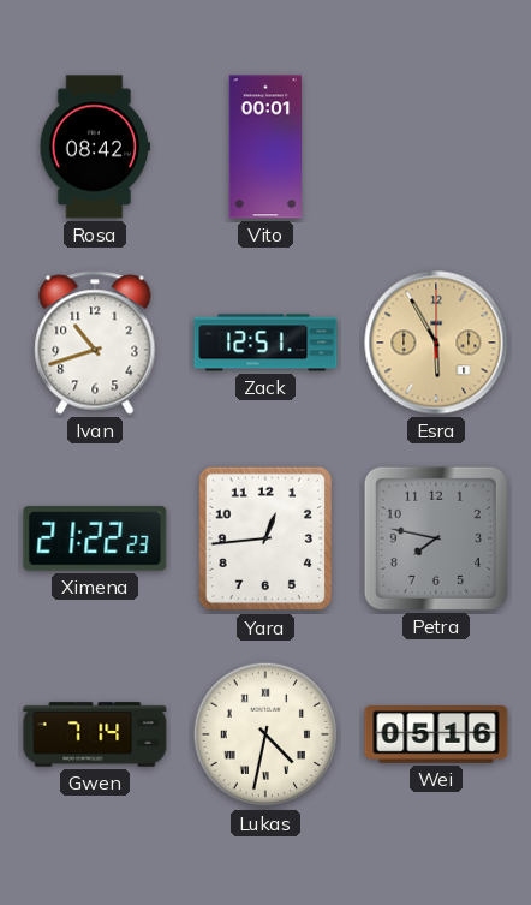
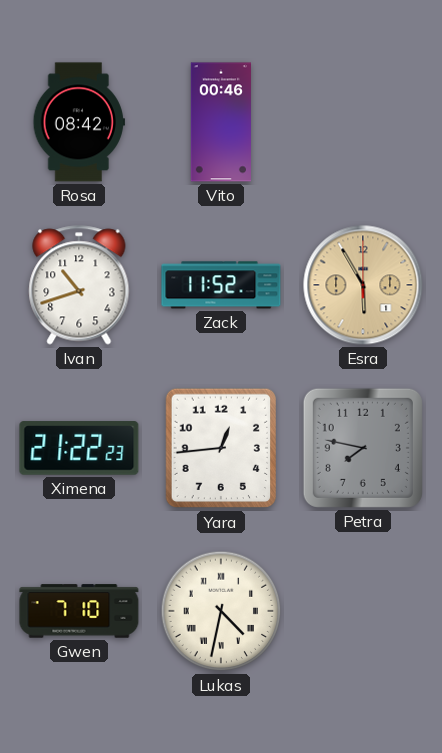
Vito: 00:01 -> 00:46
Zack: 12:51 -> 11:52
Gwen: 7:14 -> 7:10
Wei: 05:16 -> none
